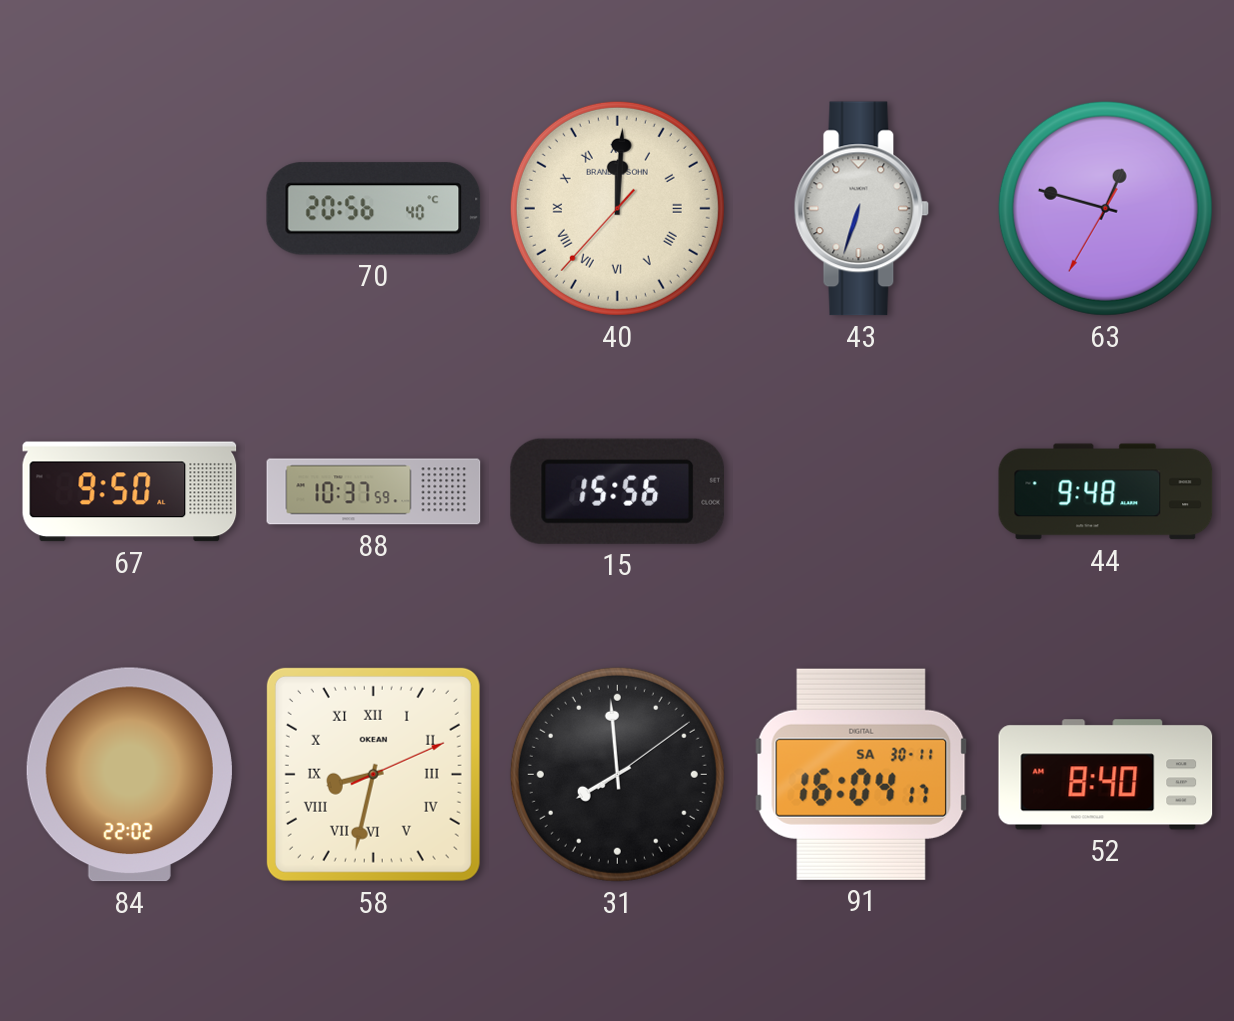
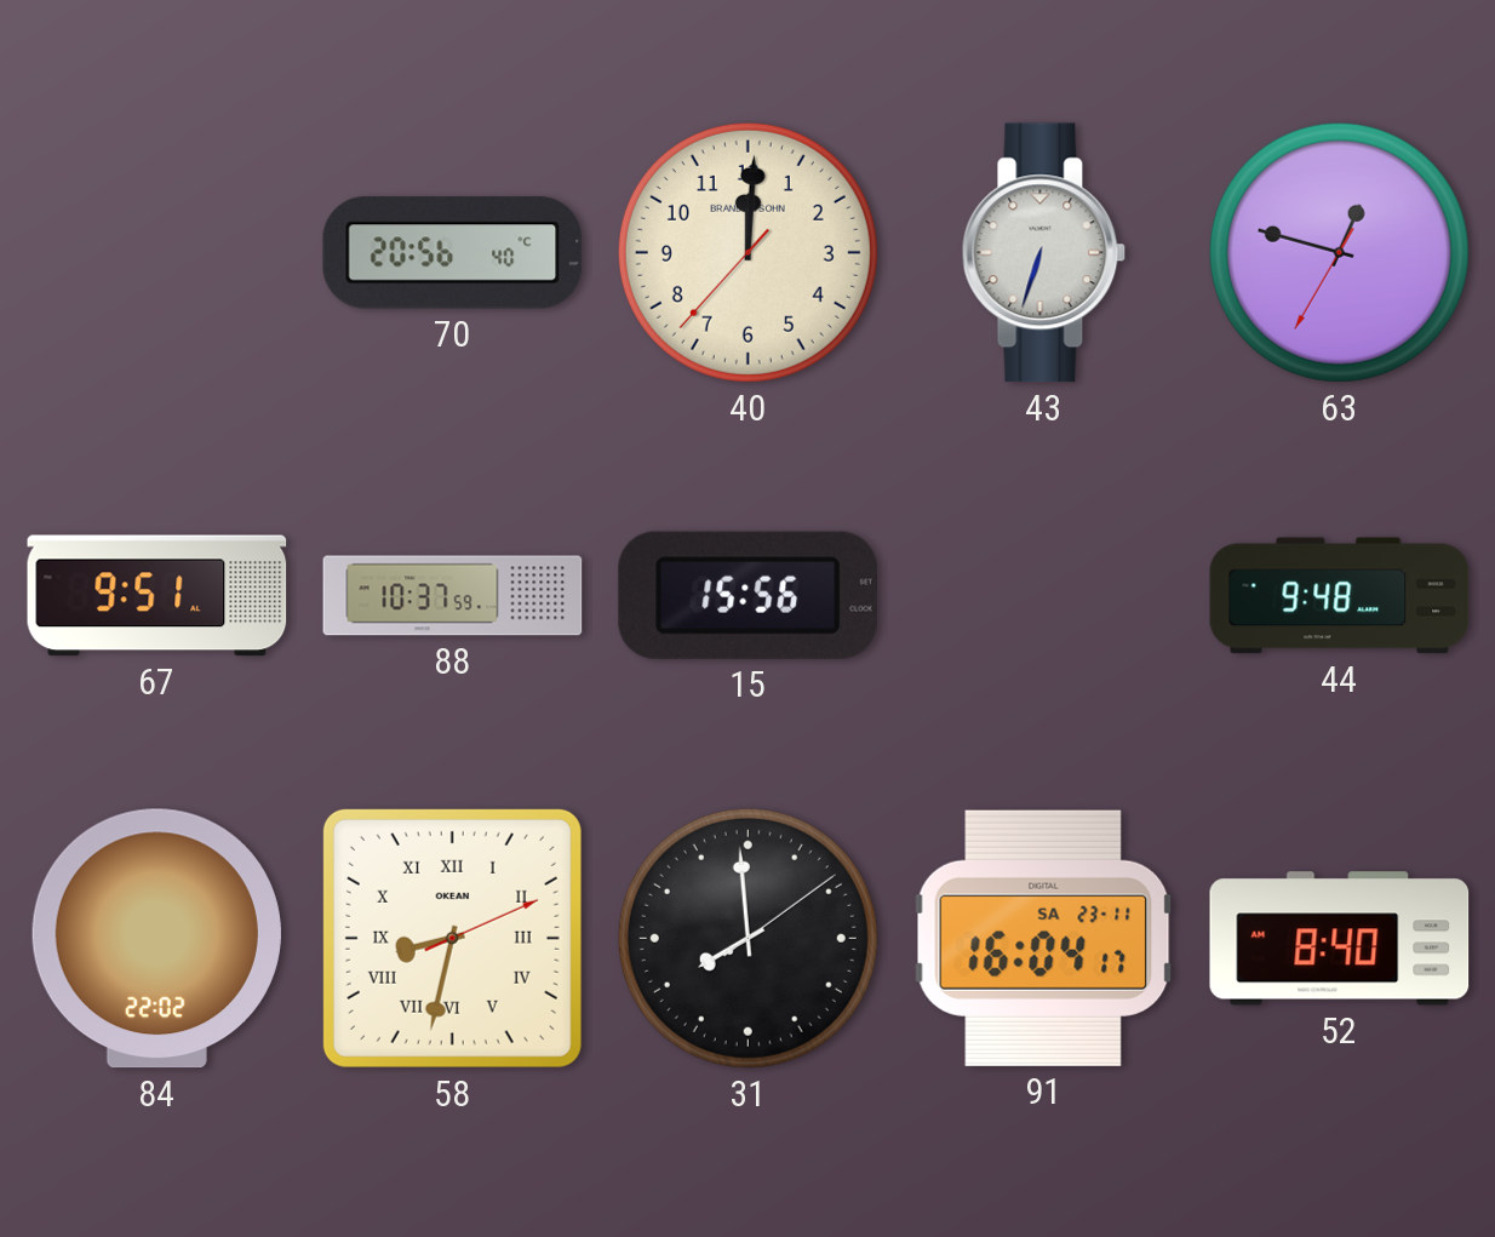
40 numerals: Roman -> Arabic
67: 9:50 -> 9:51
91 date: SA 30-11 -> SA 23-11
